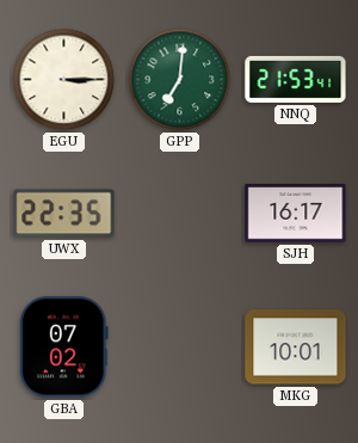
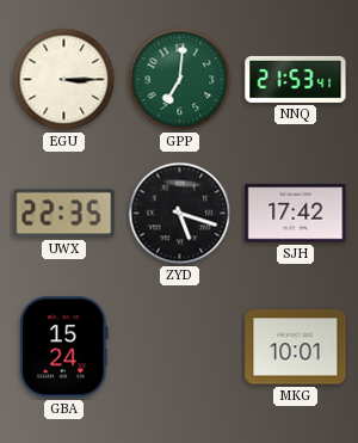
ZYD: none -> 5:18
SJH: 16:17 -> 17:42
GBA: 07:02 -> 15:24
